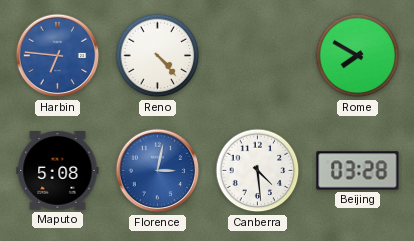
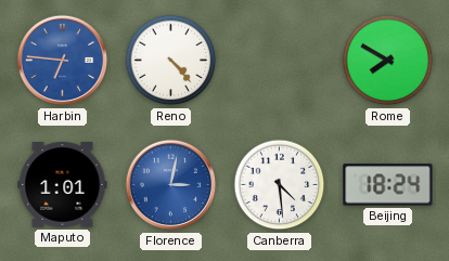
Maputo: 5:08 -> 1:01
Beijing: 03:28 -> 18:24
